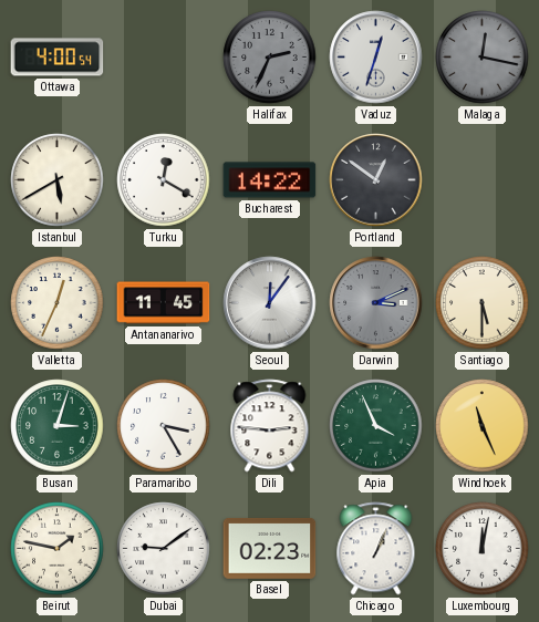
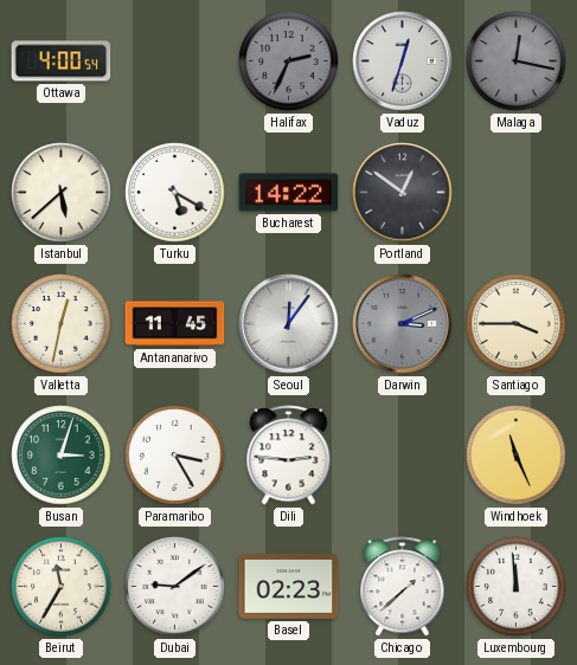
Istanbul: 5:40 -> 5:38
Turku: 12:20 -> 5:20
Valletta: 12:34 -> 12:32
Santiago: 5:30 -> 3:45
Apia: 3:56 -> none
Beirut: 1:47 -> 11:35
Chicago: 1:04 -> 1:38
Luxembourg: 12:02 -> 11:59
